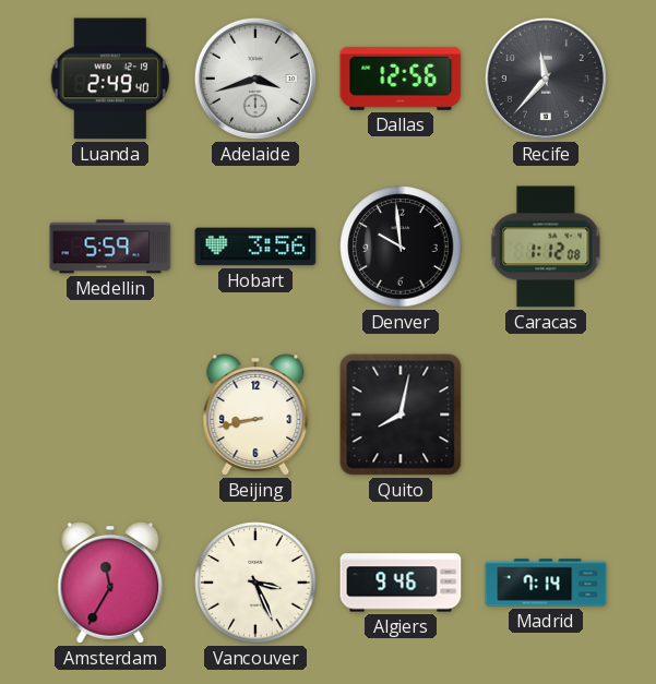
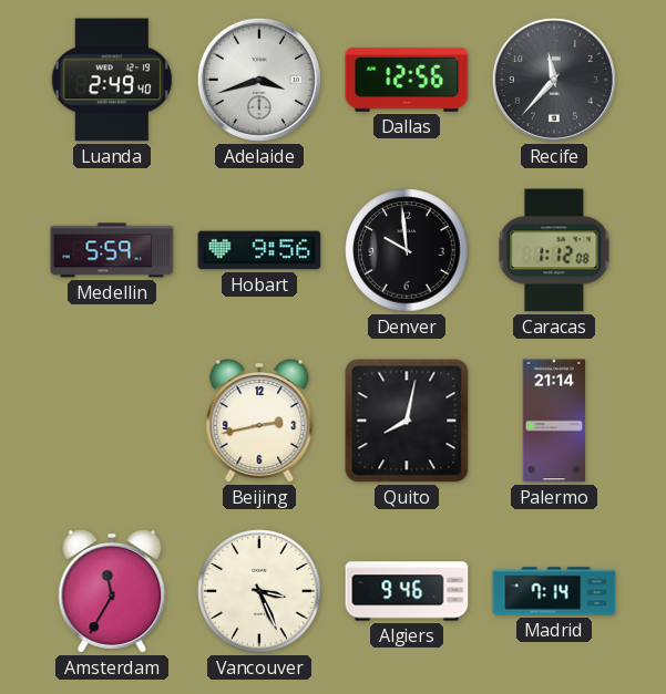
Hobart: 3:56 -> 9:56
Beijing: 8:43 -> 2:43
Palermo: none -> 21:14
